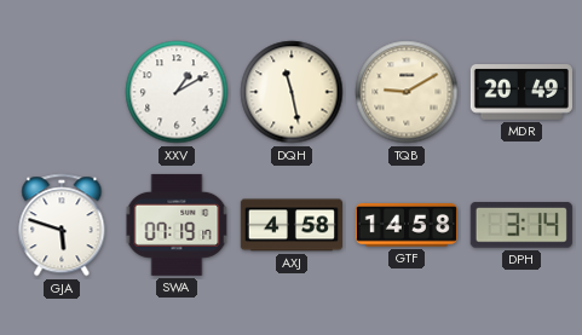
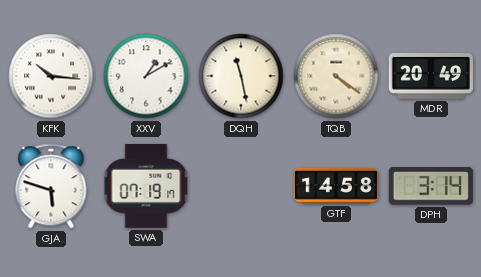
KFK: none -> 10:16
TQB: 9:10 -> 4:21
AXJ: 4:58 -> none
